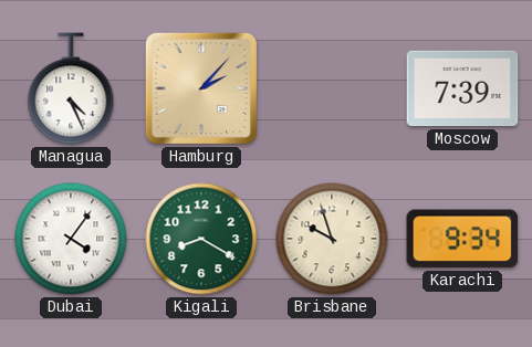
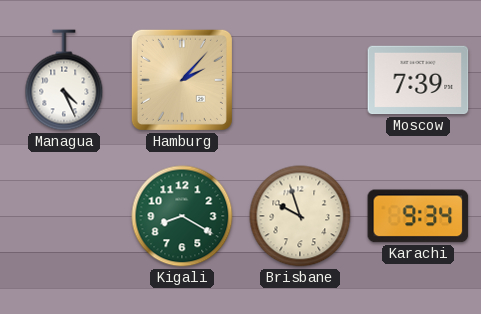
Dubai: 4:06 -> none
